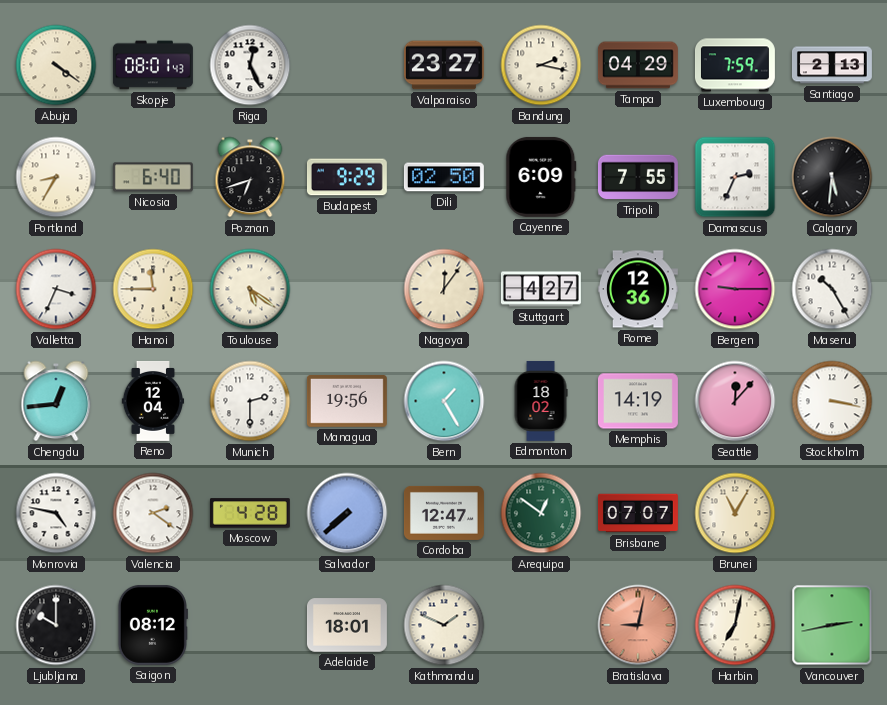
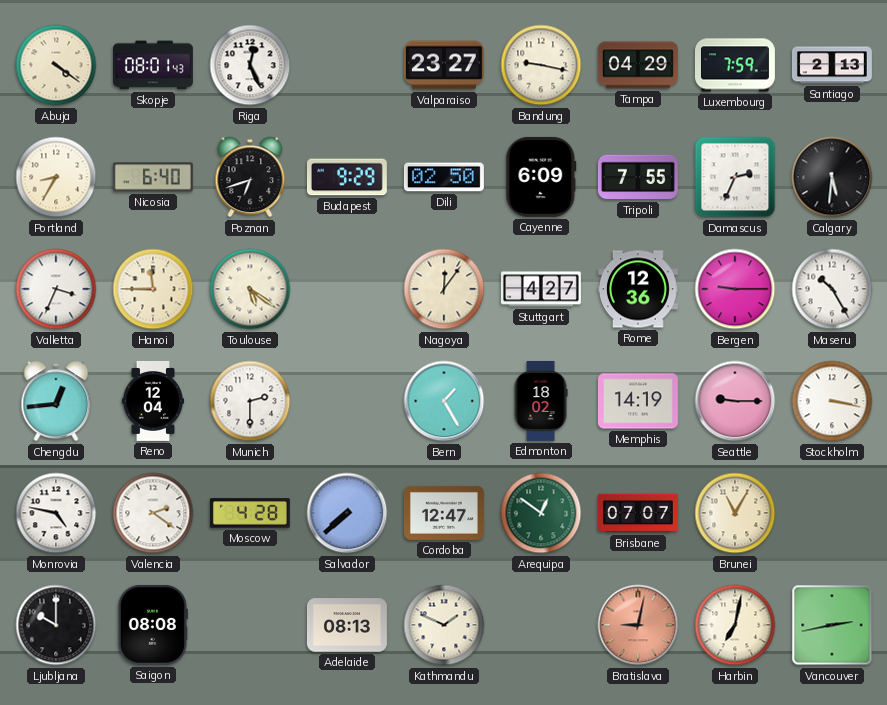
Bandung: 2:17 -> 9:17
Managua: 19:56 -> none
Seattle: 12:07 -> 9:15
Saigon: 08:12 -> 08:08
Adelaide: 18:01 -> 08:13
